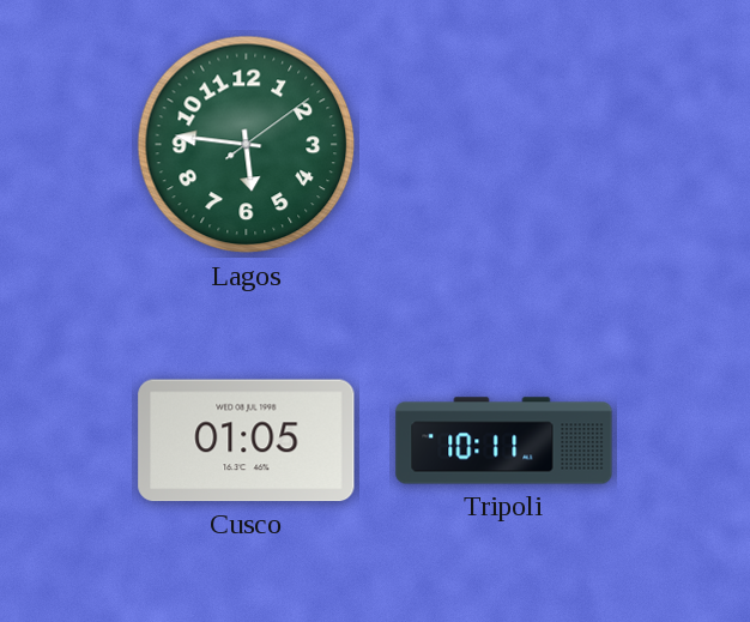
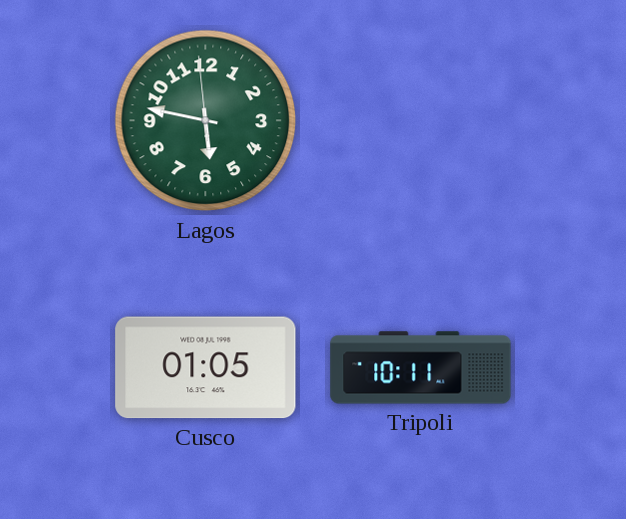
Lagos: 5:46:09 -> 5:46:59
